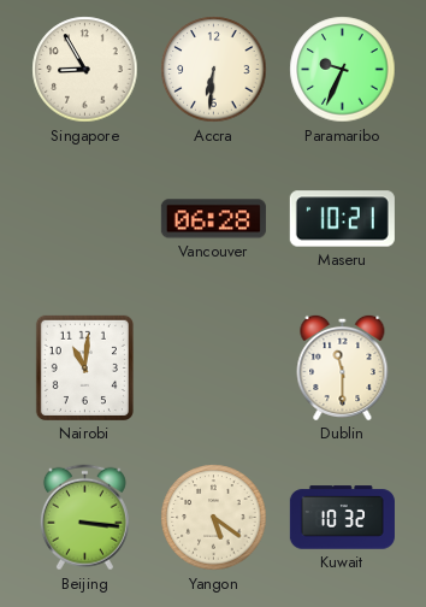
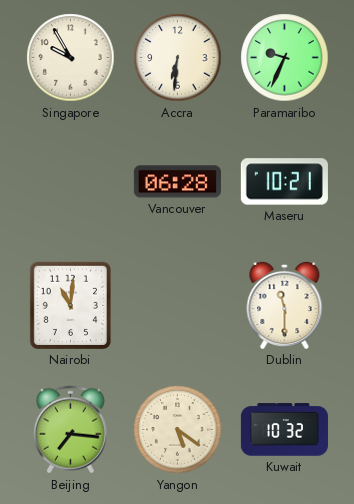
Singapore: 8:55 -> 9:55
Beijing: 3:16 -> 7:16
